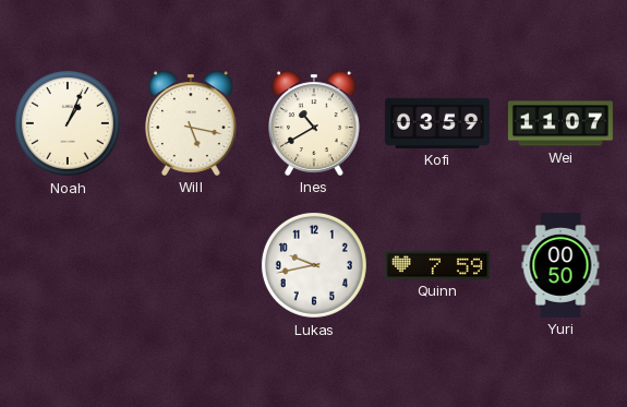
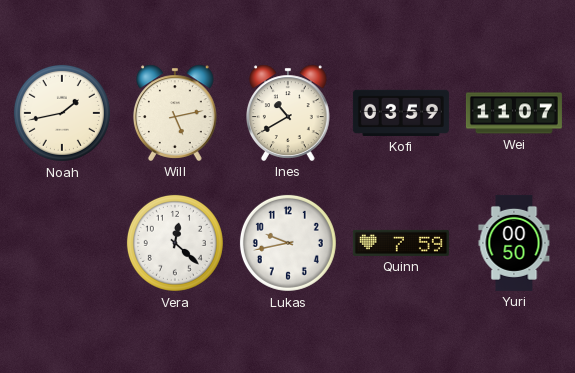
Noah: 1:04 -> 1:43
Will: 5:17 -> 5:13
Vera: none -> 12:22
